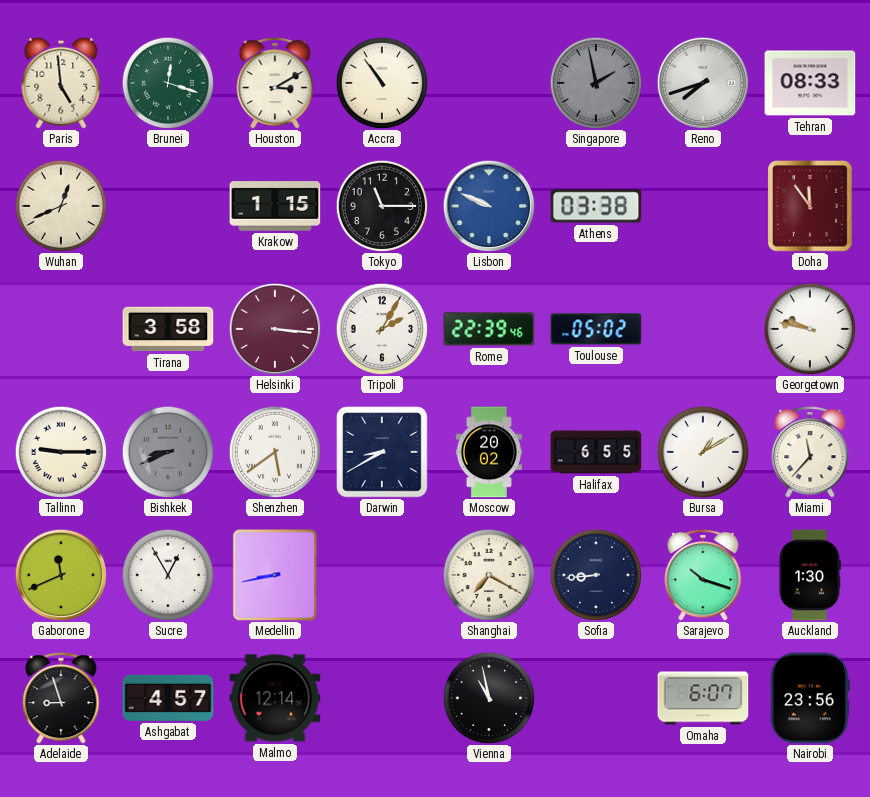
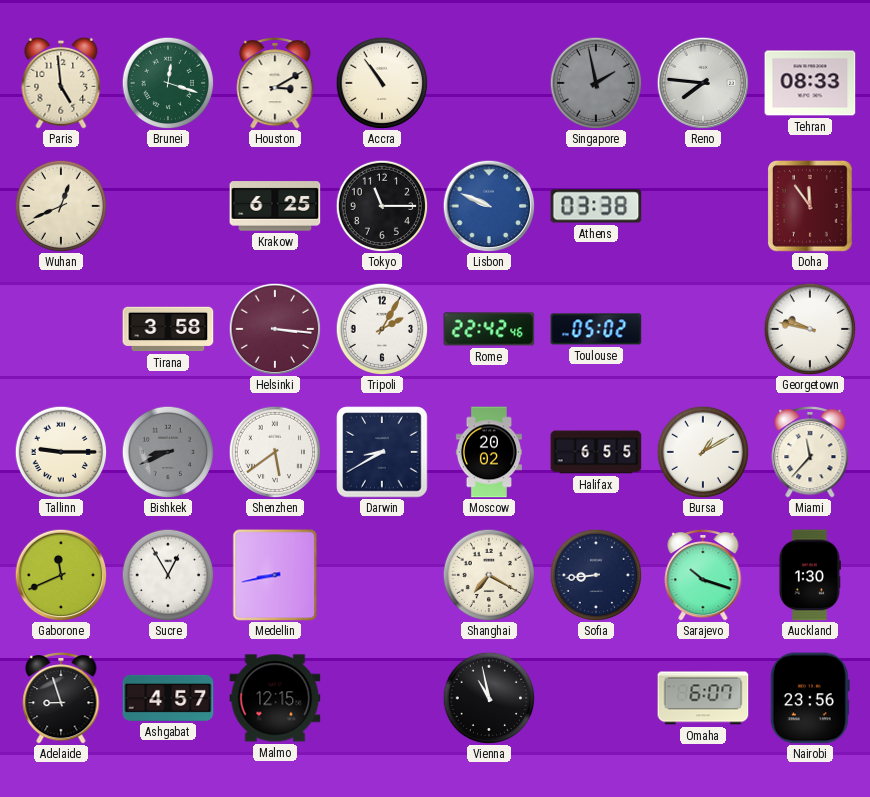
Reno: 7:42 -> 7:46
Krakow: 1:15 -> 6:25
Rome: 22:39 -> 22:42
Malmo: 12:14 -> 12:15
